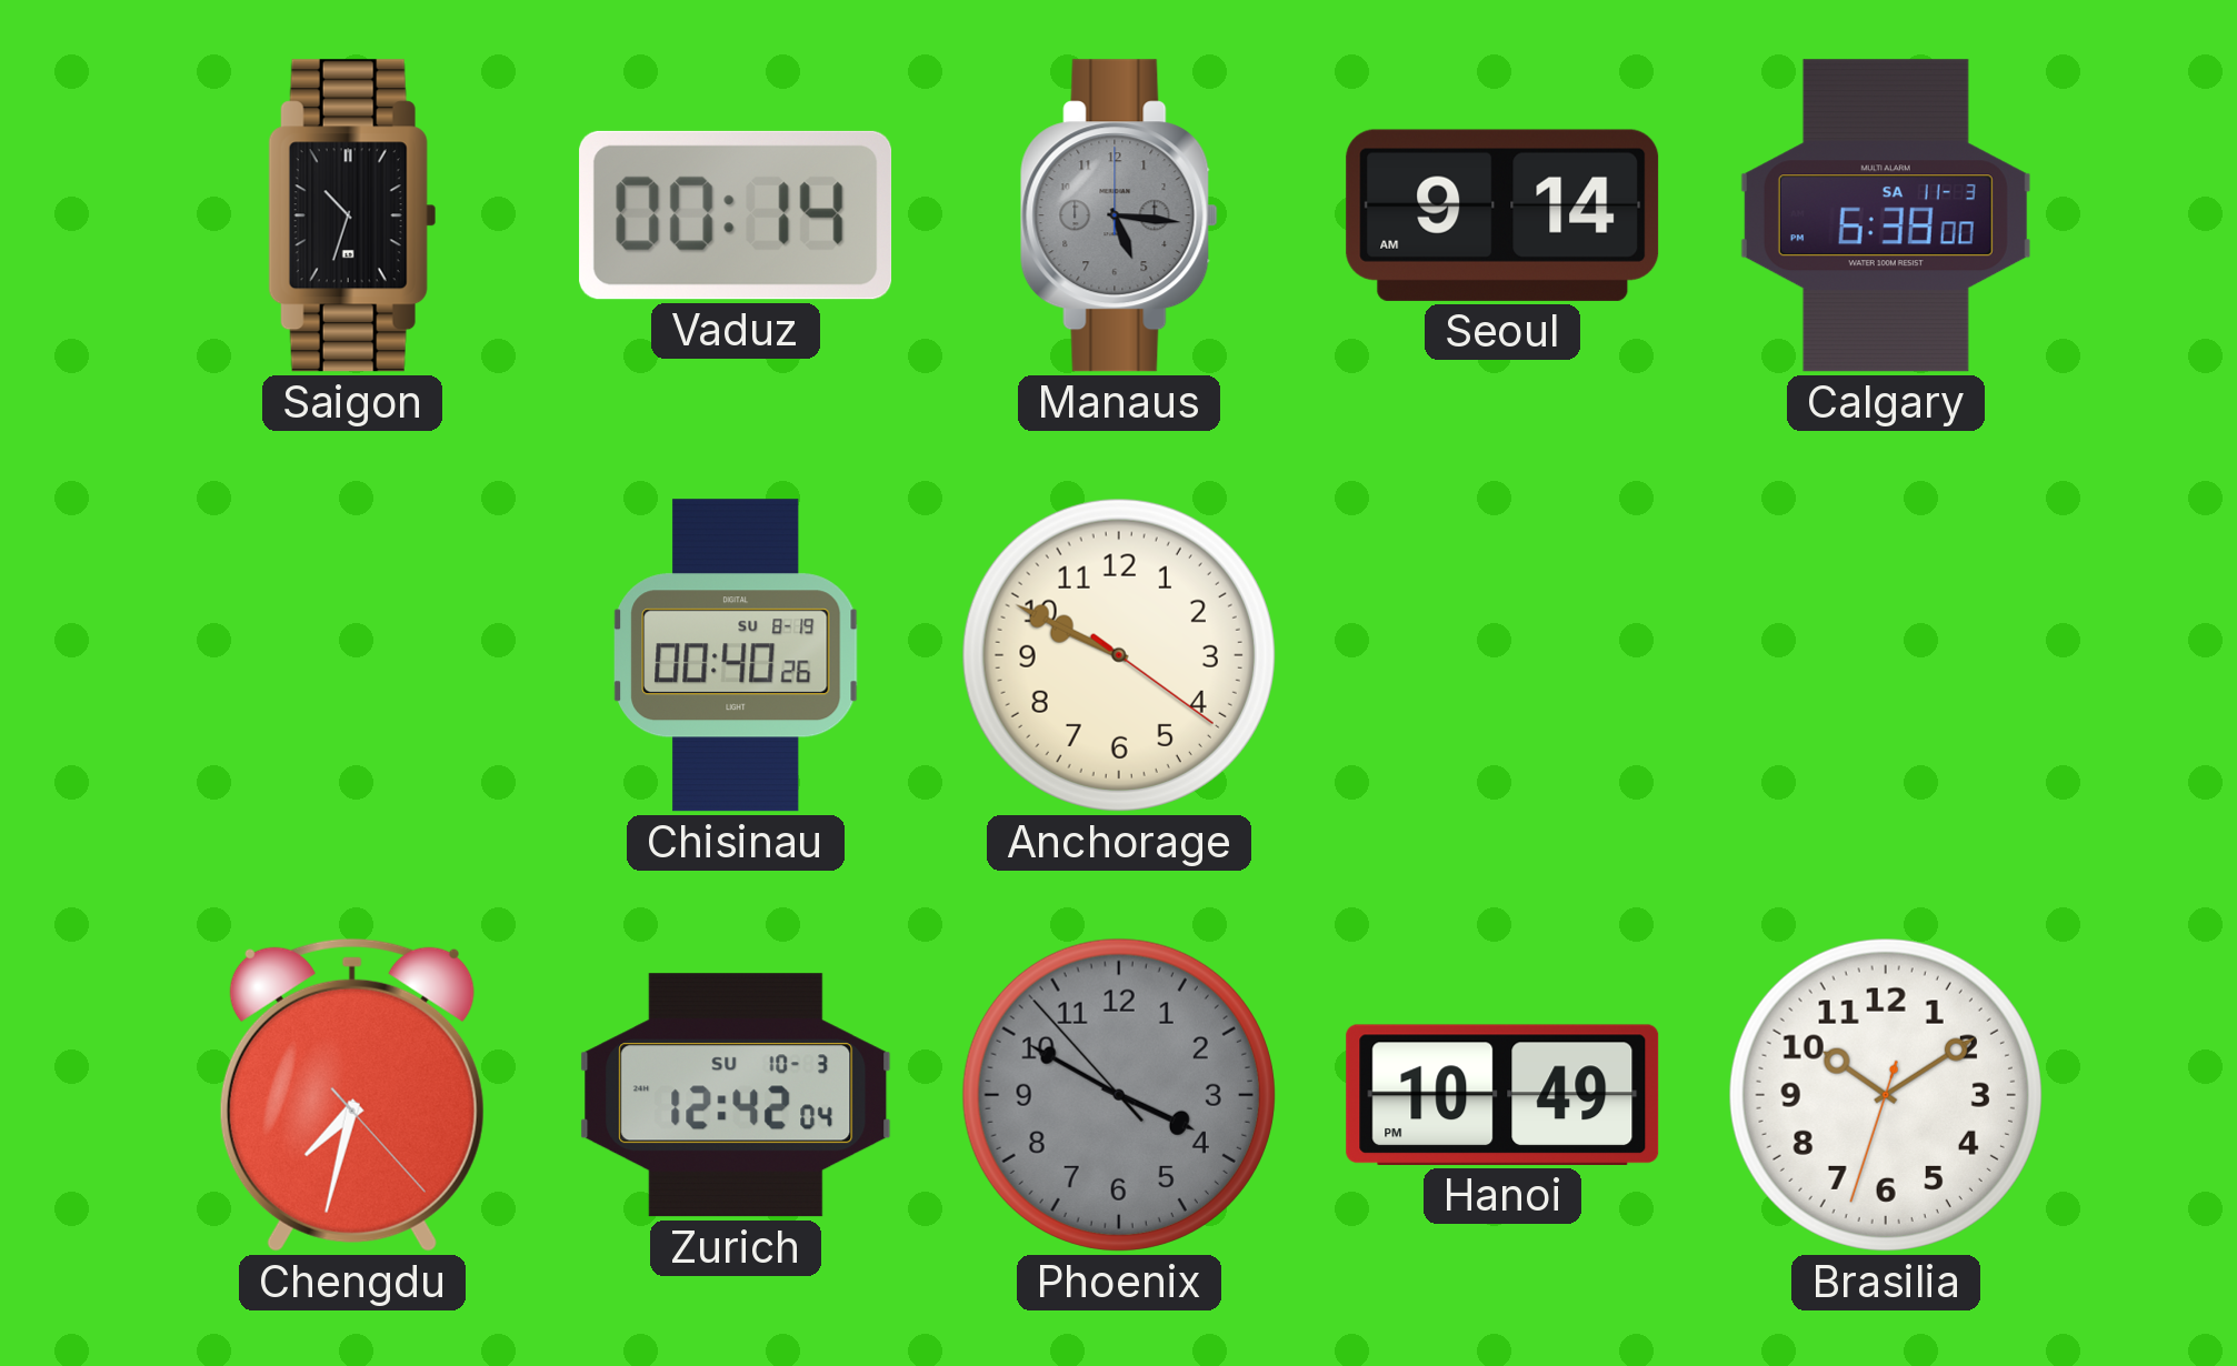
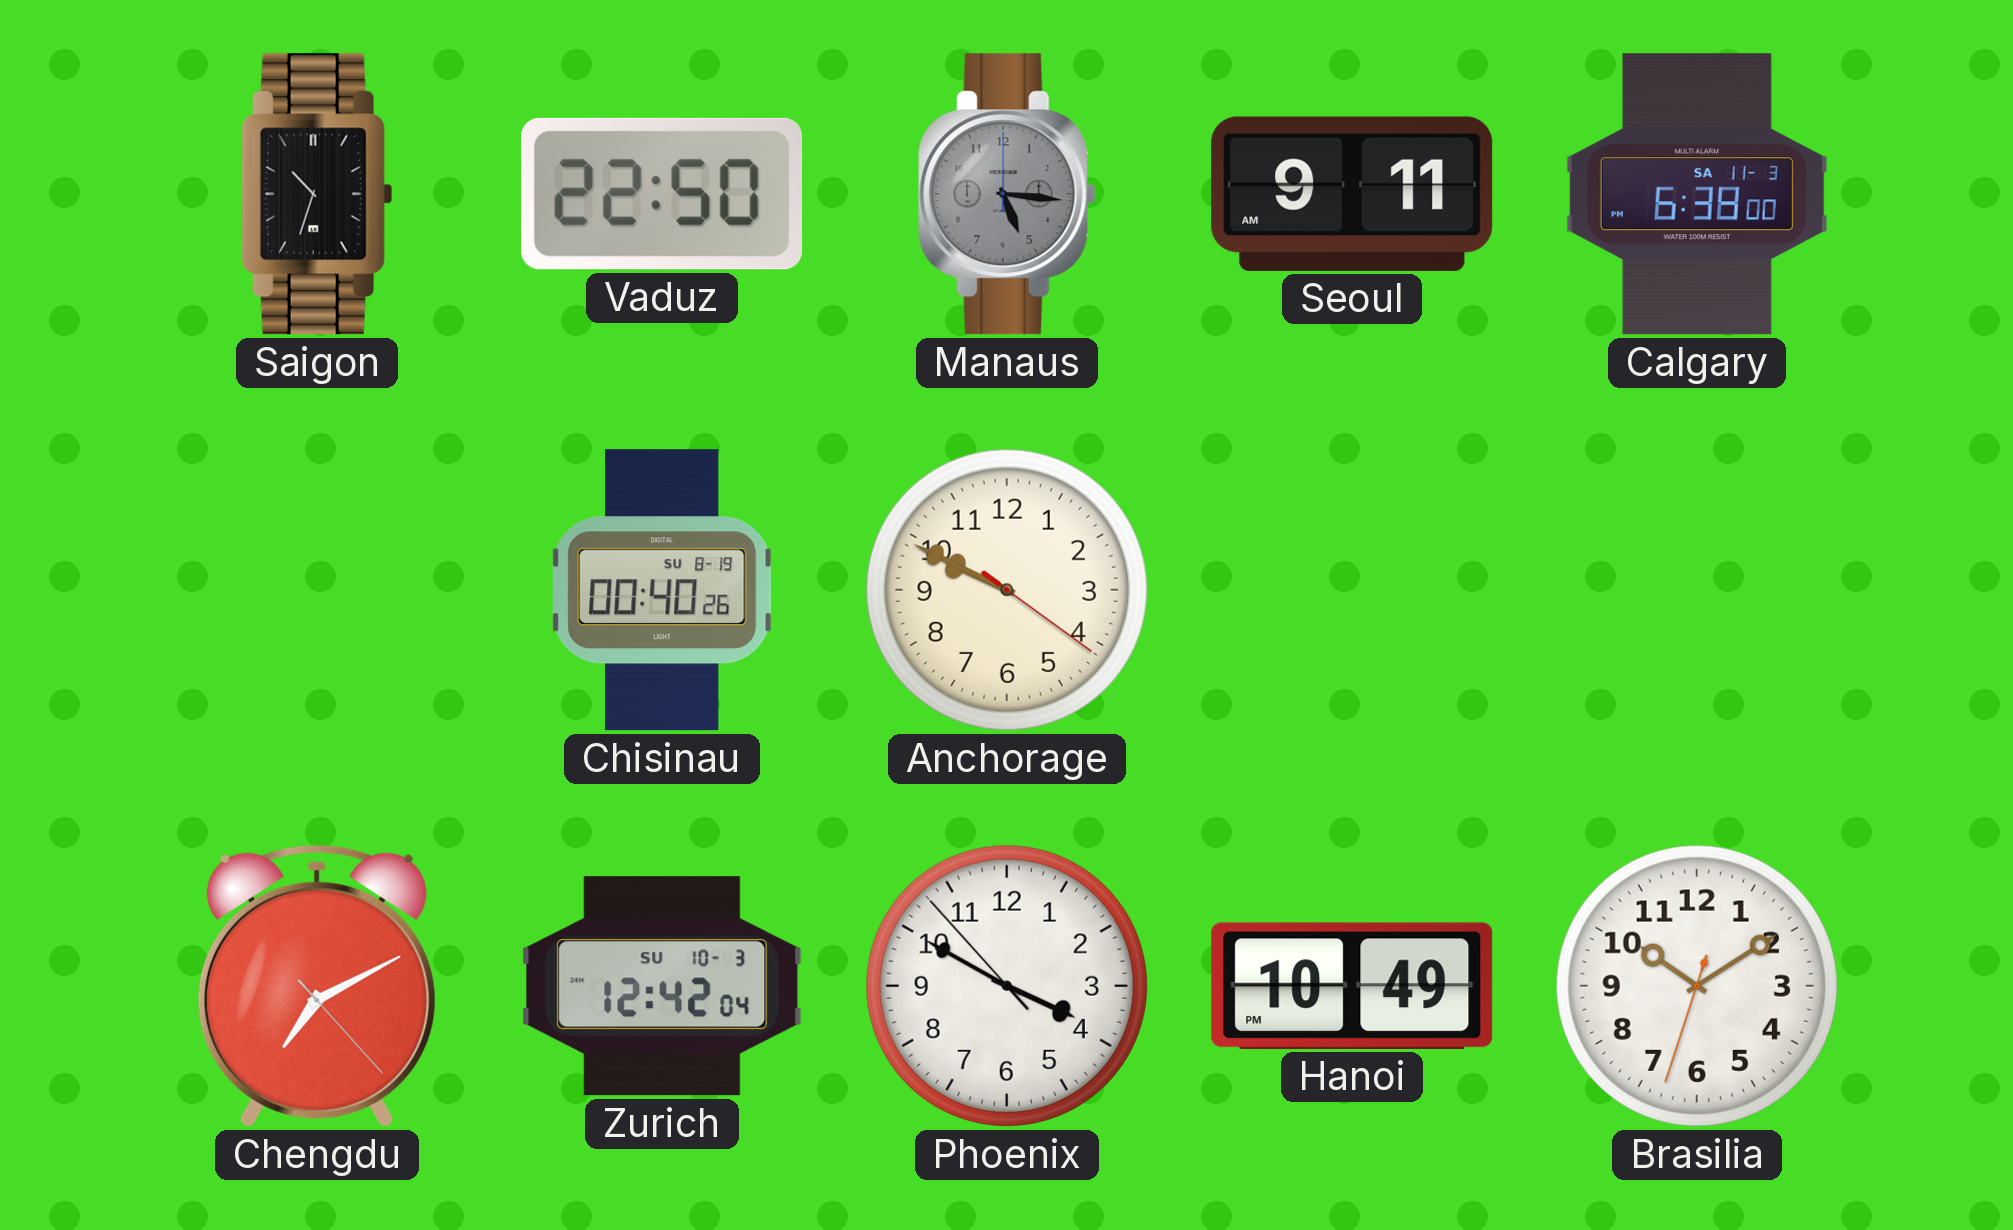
Vaduz: 00:14 -> 22:50
Seoul: 9:14 -> 9:11
Chengdu: 7:32 -> 7:10
Phoenix dial: grey -> white
